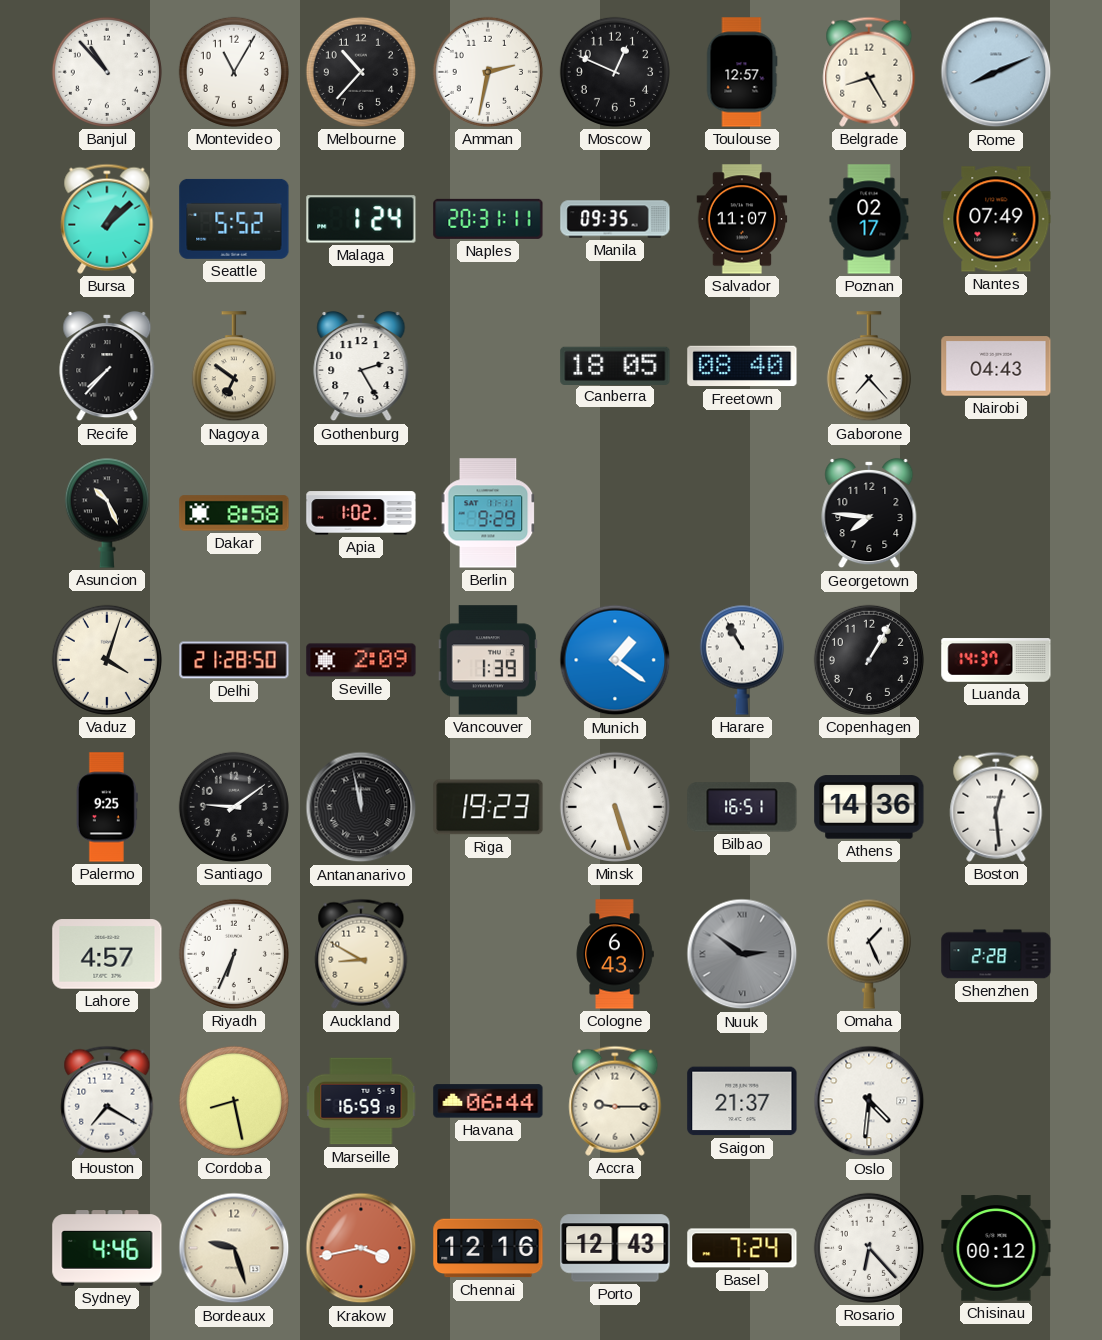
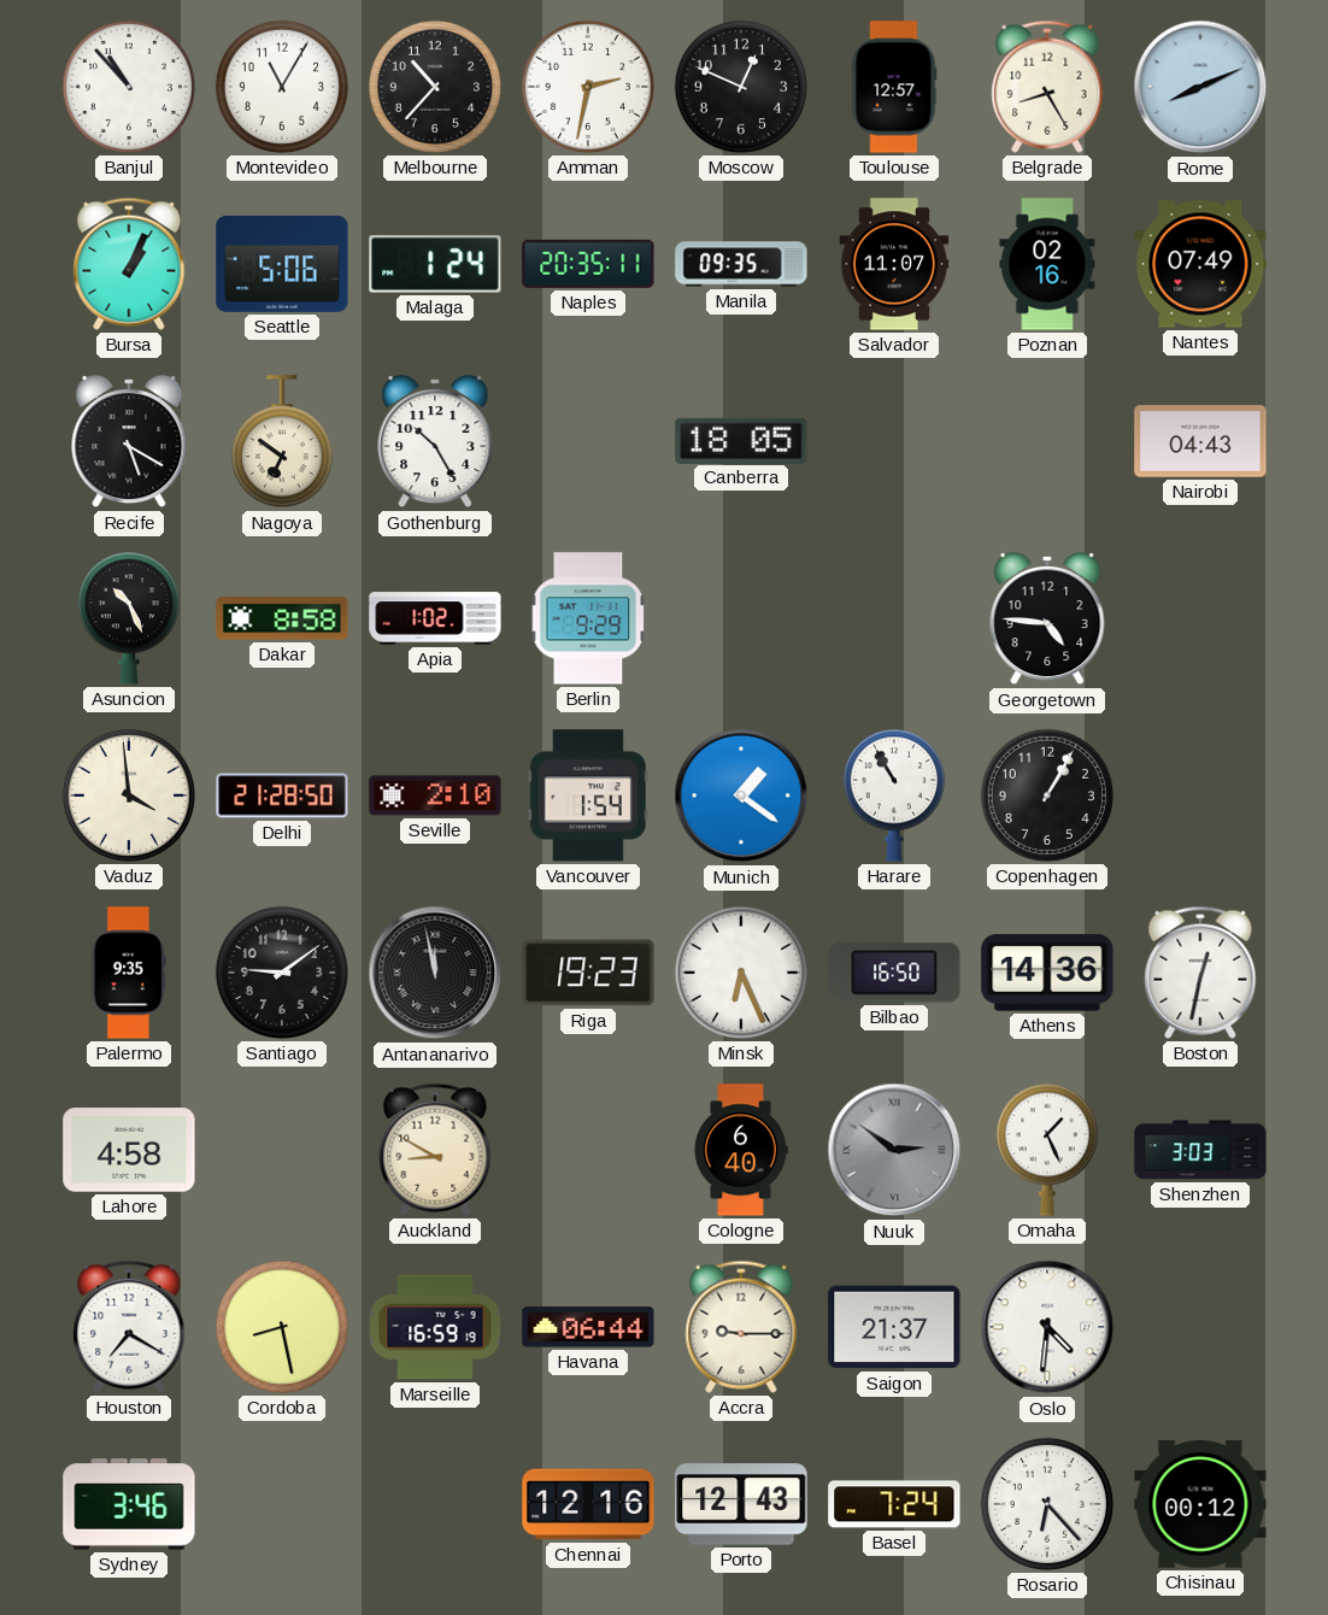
Bursa: 1:08 -> 1:04
Seattle: 5:52 -> 5:06
Naples: 20:31 -> 20:35
Poznan: 02:17 -> 02:16
Recife: 7:37 -> 5:20
Gothenburg: 2:25 -> 10:25
Freetown: 08:40 -> none
Gaborone: 7:23 -> none
Georgetown: 7:46 -> 4:46
Vaduz: 4:03 -> 3:59
Seville: 2:09 -> 2:10
Vancouver: 1:39 -> 1:54
Luanda: 14:37 -> none
Palermo: 9:25 -> 9:35
Minsk: 5:27 -> 6:26
Bilbao: 16:51 -> 16:50
Boston: 12:29 -> 12:32
Lahore: 4:57 -> 4:58
Riyadh: 6:34 -> none
Cologne: 6:43 -> 6:40
Shenzhen: 2:28 -> 3:03
Sydney: 4:46 -> 3:46
Bordeaux: 9:27 -> none
Krakow: 3:43 -> none
